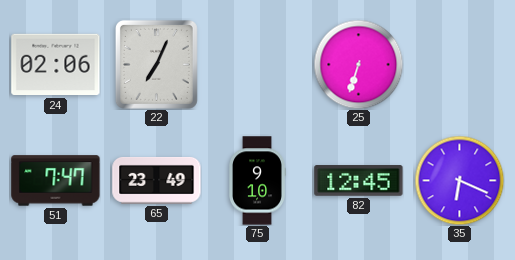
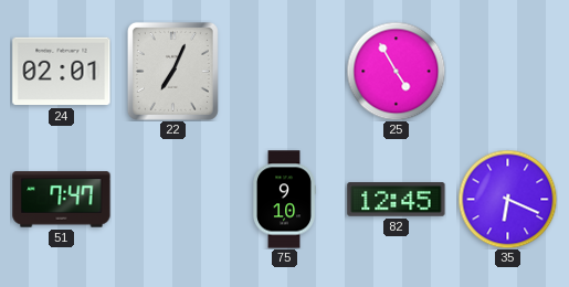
24: 02:06 -> 02:01
25: 6:33 -> 4:55
65: 23:49 -> none
